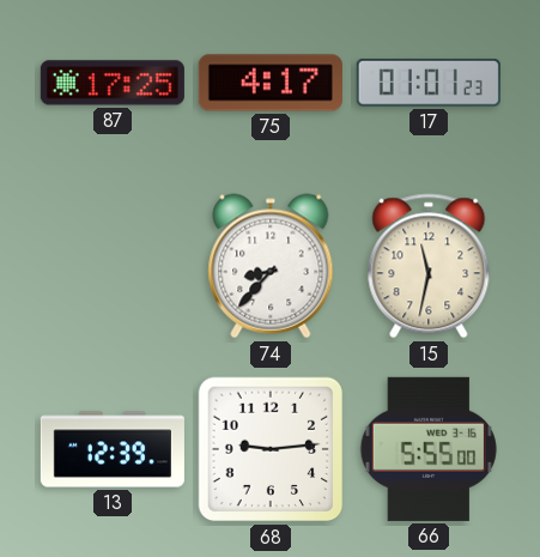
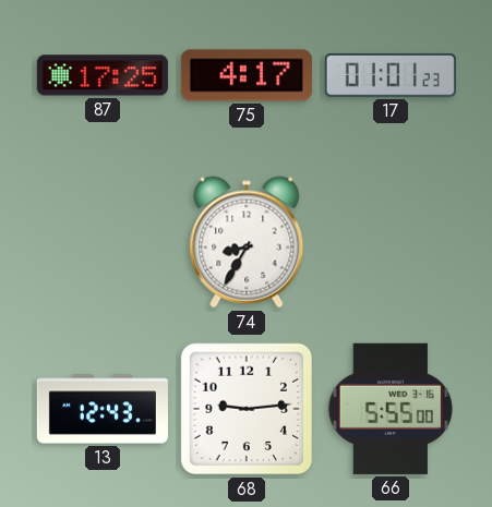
74: 8:37 -> 8:35
15: 11:32 -> none
13: 12:39 -> 12:43
